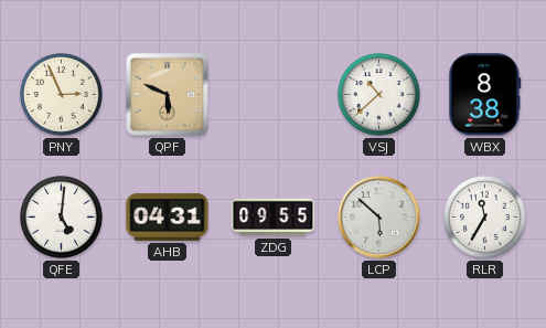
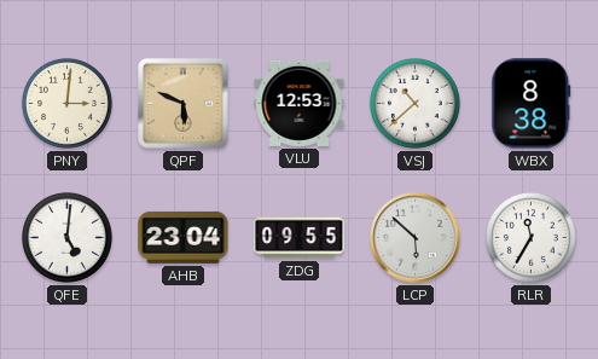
PNY: 2:56 -> 3:01
VLU: none -> 12:53
AHB: 04:31 -> 23:04
